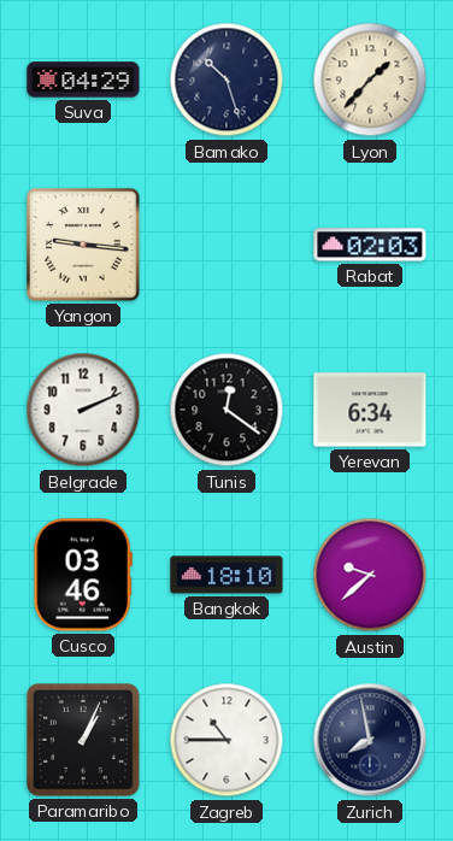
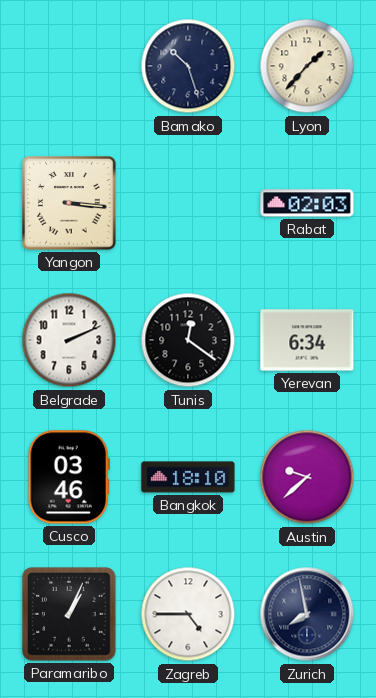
Suva: 04:29 -> none
Yangon: 9:16 -> 3:16
Zagreb: 10:45 -> 4:45
